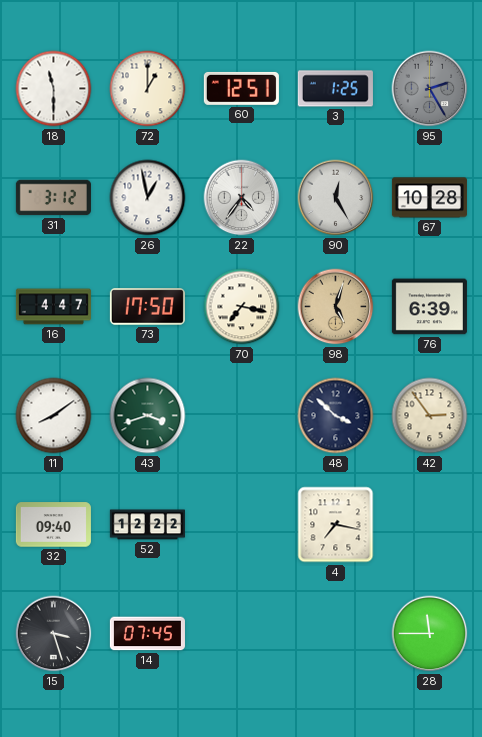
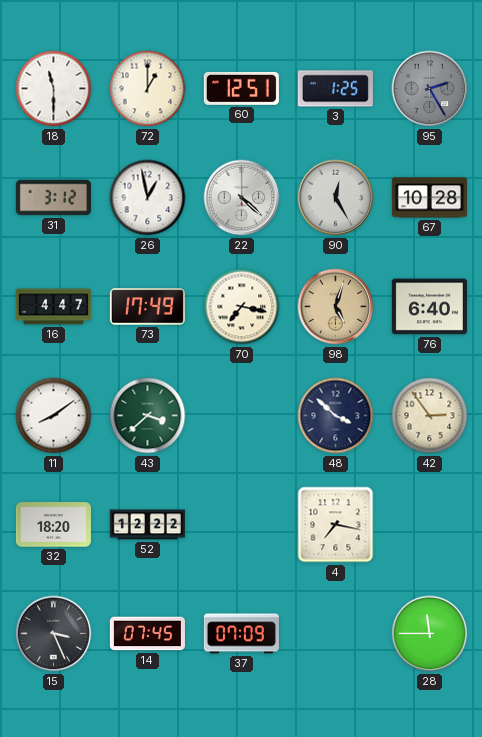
22: 4:36 -> 4:22
73: 17:50 -> 17:49
76: 6:39 -> 6:40
43: 3:42 -> 3:38
32: 09:40 -> 18:20
15: 3:27 -> 3:26
37: none -> 07:09
